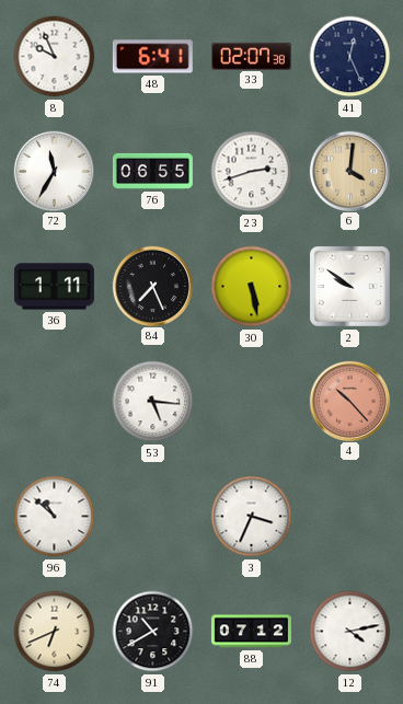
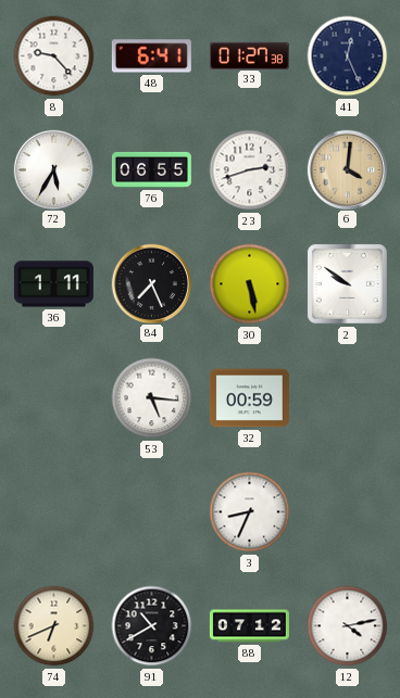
8: 9:56 -> 9:23
33: 02:07 -> 01:27
72: 11:35 -> 5:35
32: none -> 00:59
4: 10:23 -> none
96: 10:52 -> none
3: 3:34 -> 8:34
